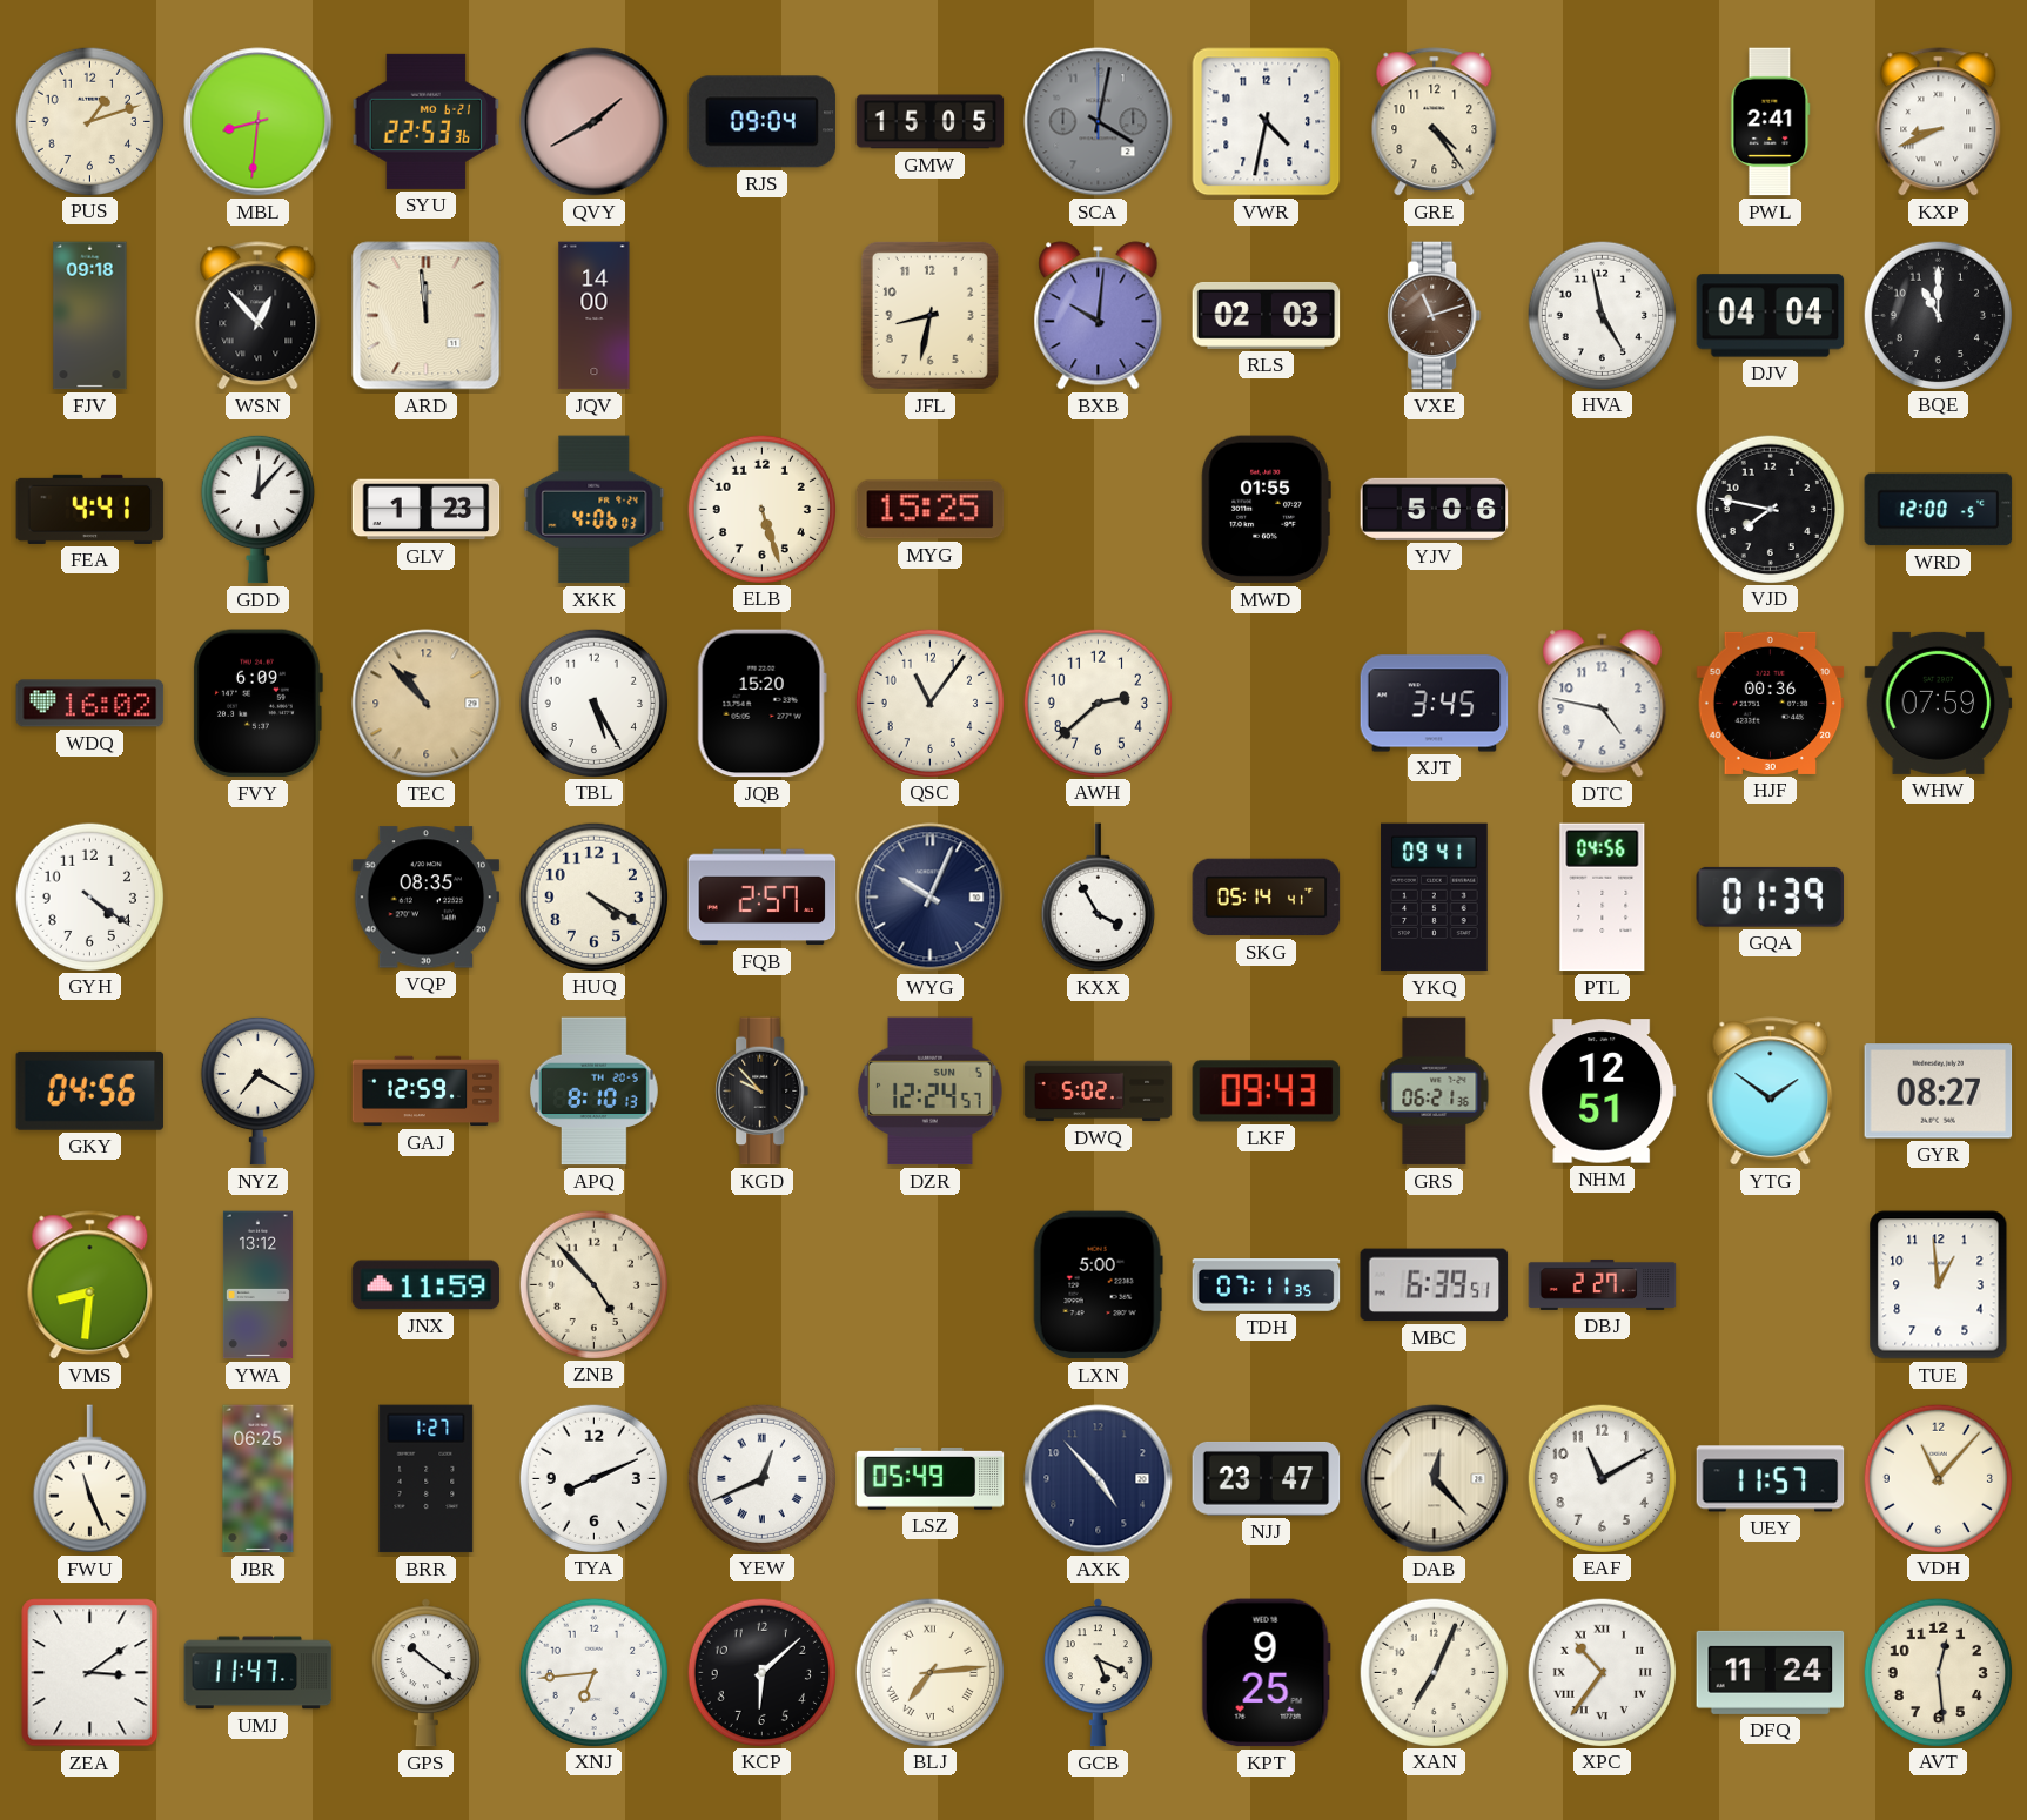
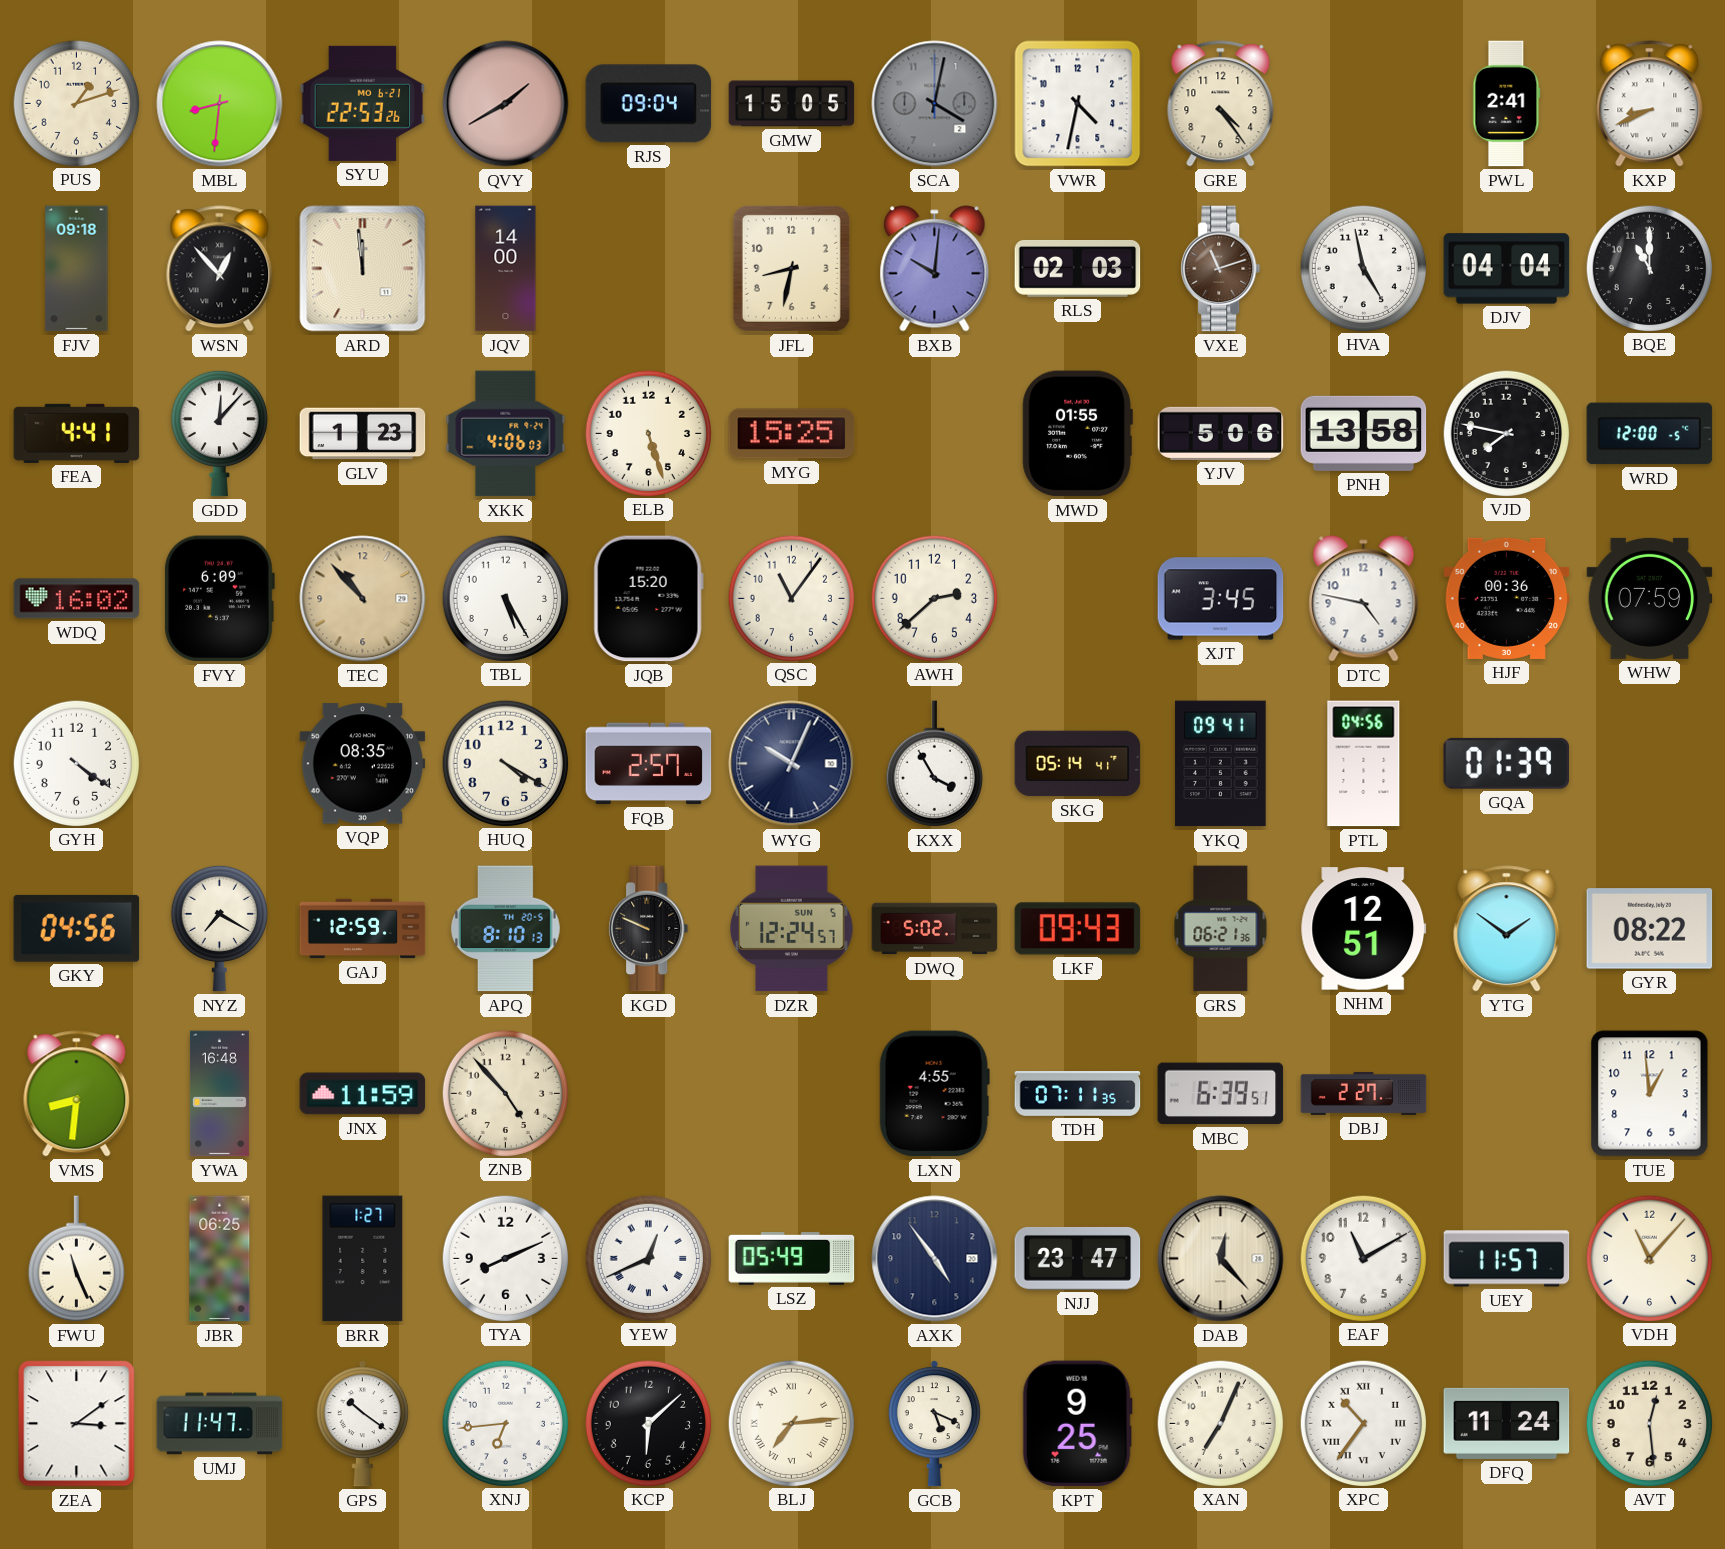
SYU: 22:53:36 -> 22:53:26
PNH: none -> 13:58
KGD: 9:53 -> 9:49
GYR: 08:27 -> 08:22
YWA: 13:12 -> 16:48
LXN: 5:00 -> 4:55
AXK: 4:53 -> 4:54
